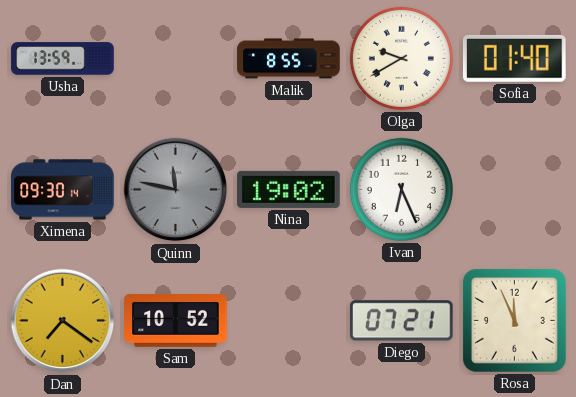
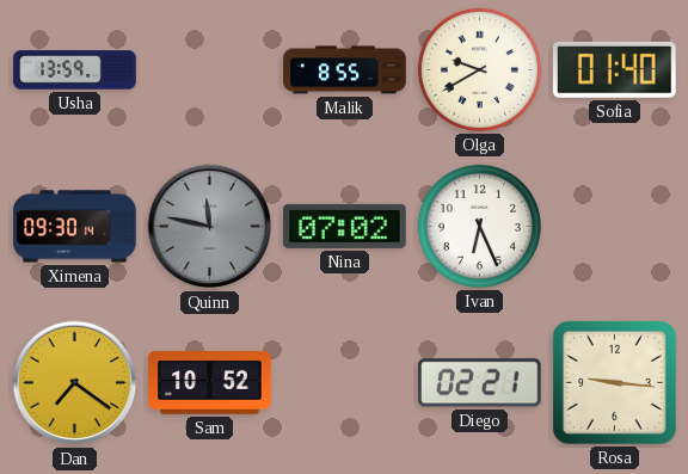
Nina: 19:02 -> 07:02
Diego: 07:21 -> 02:21
Rosa: 11:56 -> 9:16
